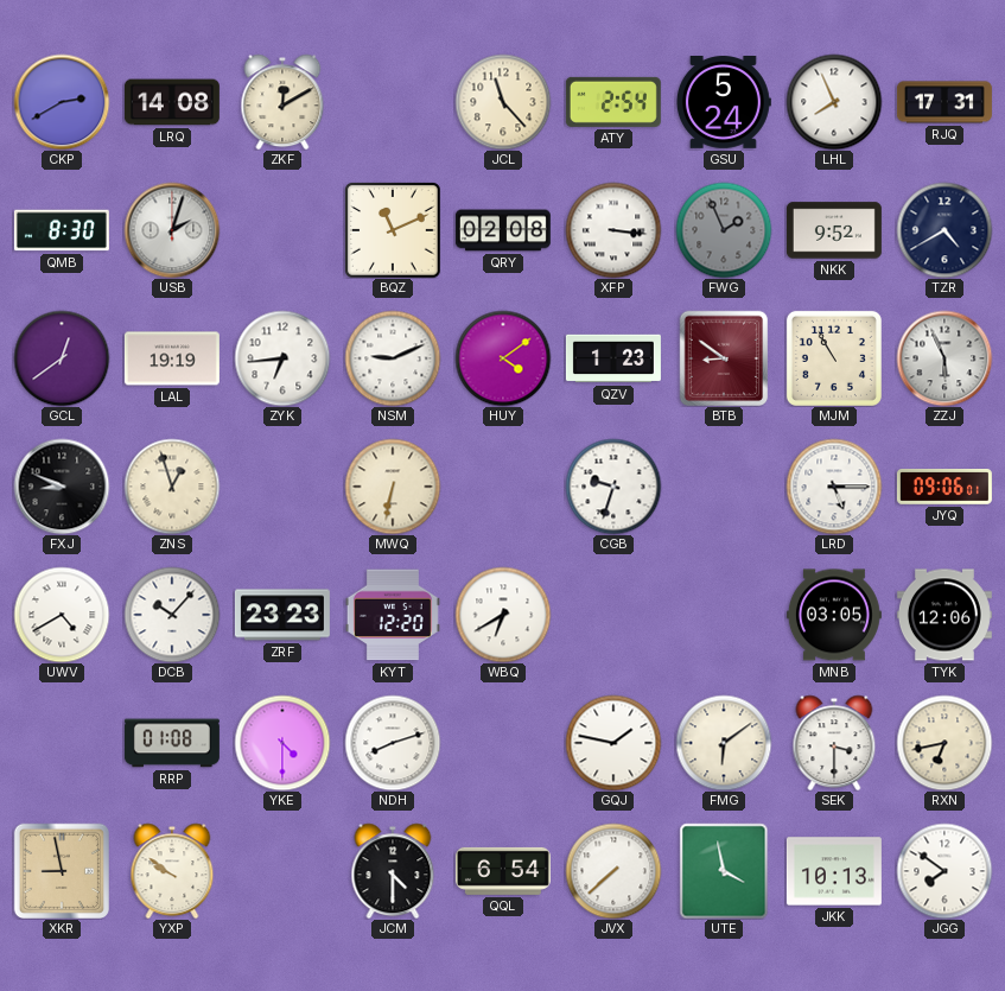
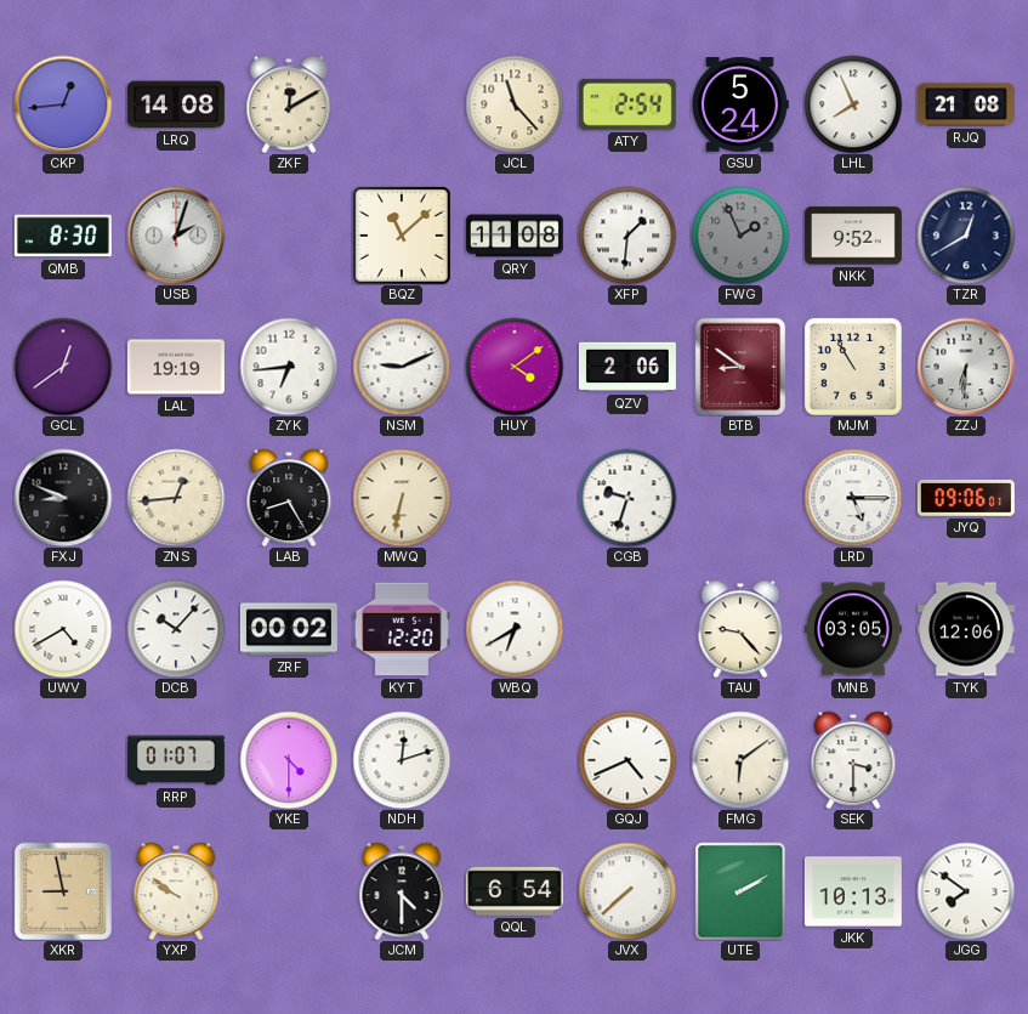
CKP: 2:40 -> 12:44
RJQ: 17:31 -> 21:08
BQZ: 11:11 -> 11:08
QRY: 02:08 -> 11:08
XFP: 3:16 -> 1:31
TZR: 4:40 -> 12:40
QZV: 1:23 -> 2:06
ZZJ: 5:56 -> 6:31
ZNS: 12:57 -> 12:44
LAB: none -> 8:25
ZRF: 23:23 -> 00:02
TAU: none -> 9:23
RRP: 01:08 -> 01:07
NDH: 8:12 -> 12:12
GQJ: 1:47 -> 4:41
RXN: 6:43 -> none
UTE: 3:58 -> 2:10
